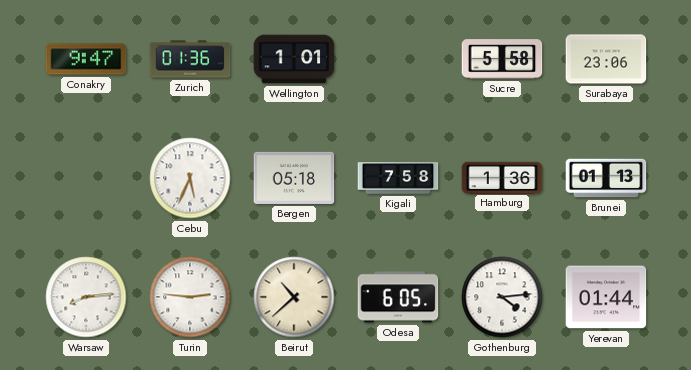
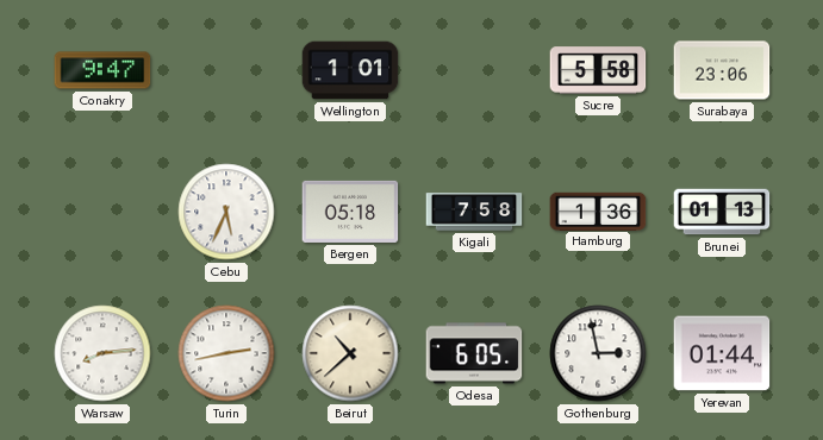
Zurich: 01:36 -> none
Turin: 2:46 -> 2:43
Gothenburg: 4:14 -> 2:58
